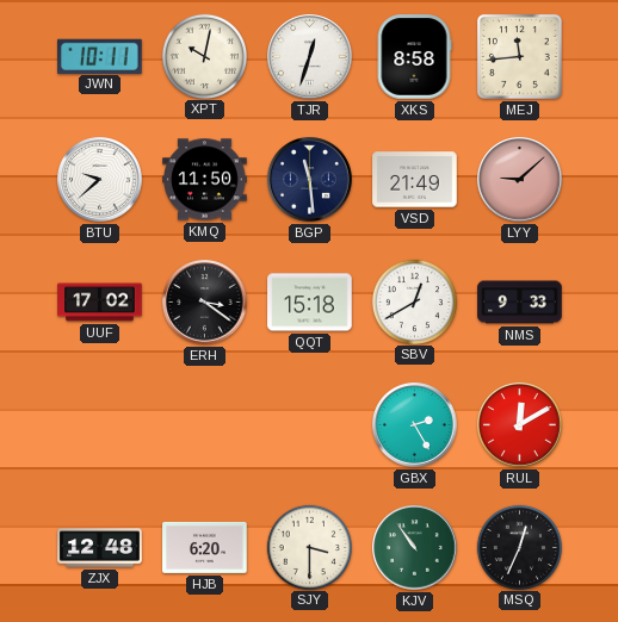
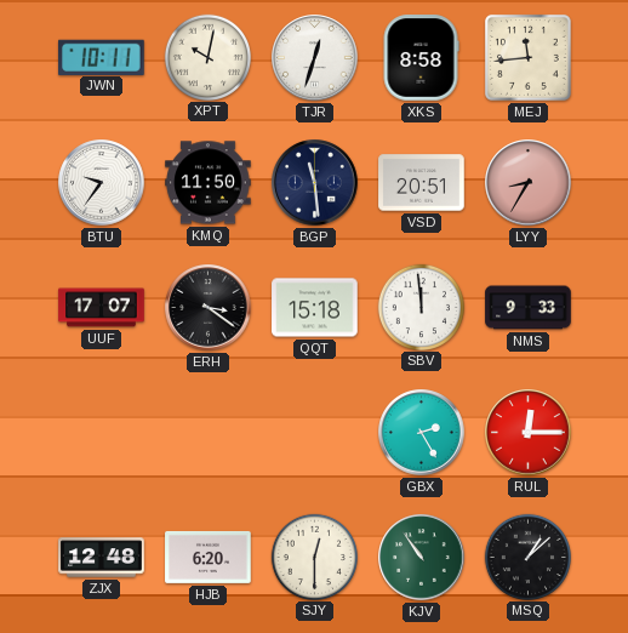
BTU: 9:38 -> 9:36
VSD: 21:49 -> 20:51
LYY: 9:08 -> 8:35
UUF: 17:02 -> 17:07
SBV: 12:40 -> 11:59
RUL: 12:10 -> 12:15
SJY: 3:30 -> 12:30
MSQ: 12:34 -> 1:08
